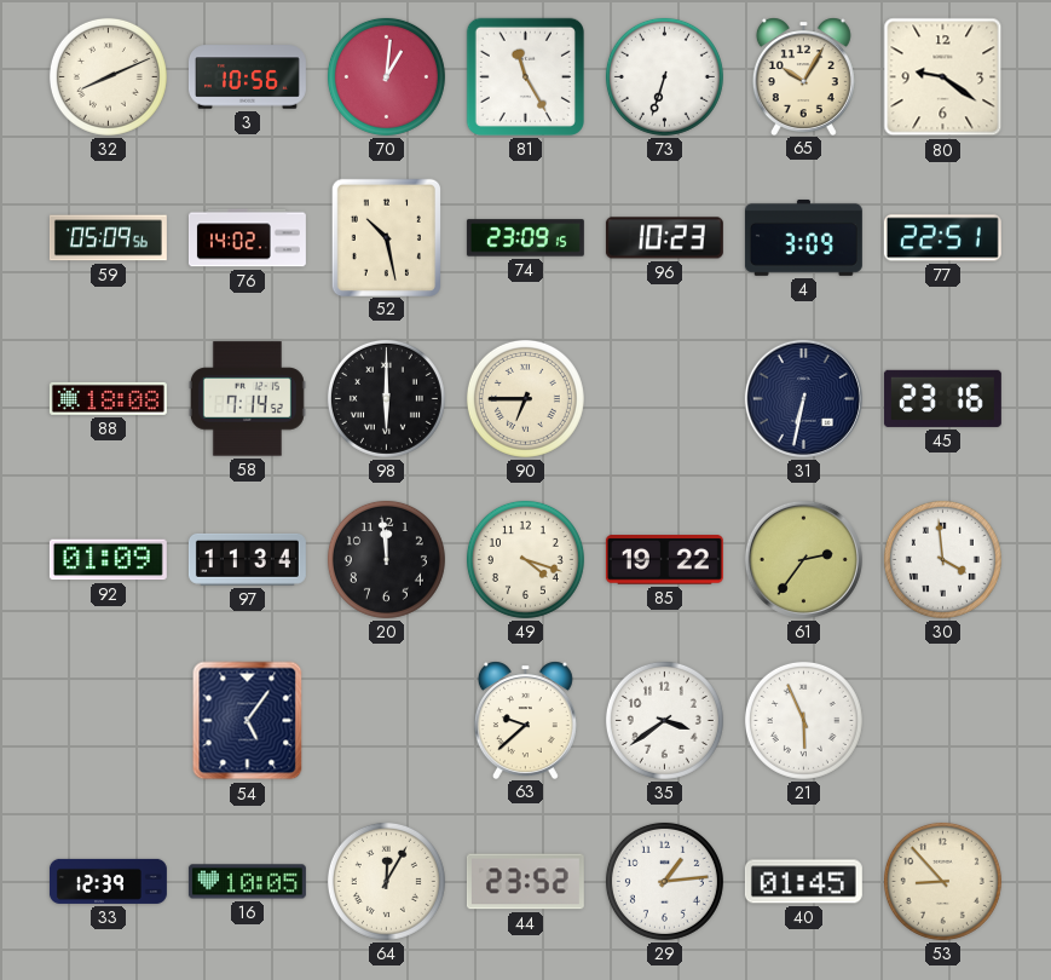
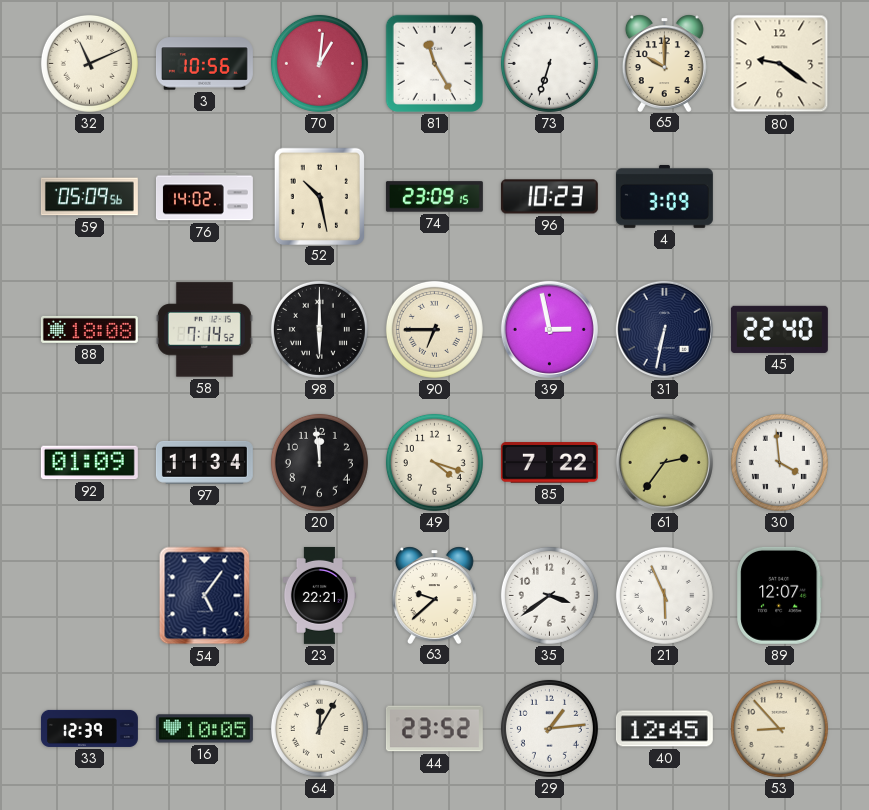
32: 8:11 -> 11:11
65: 10:05 -> 10:00
77: 22:51 -> none
39: none -> 2:58
45: 23:16 -> 22:40
85: 19:22 -> 7:22
23: none -> 22:21
89: none -> 12:07
40: 01:45 -> 12:45
